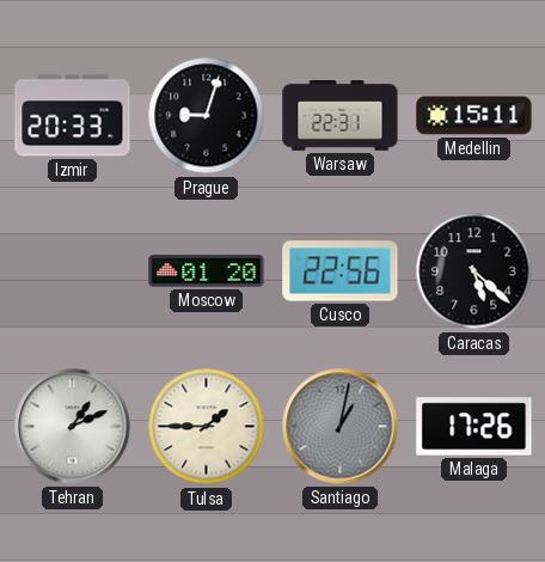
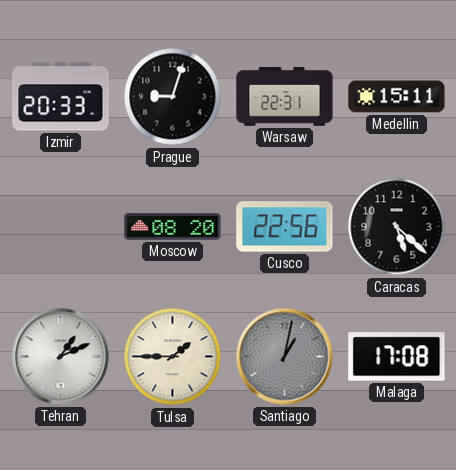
Moscow: 01:20 -> 08:20
Malaga: 17:26 -> 17:08
